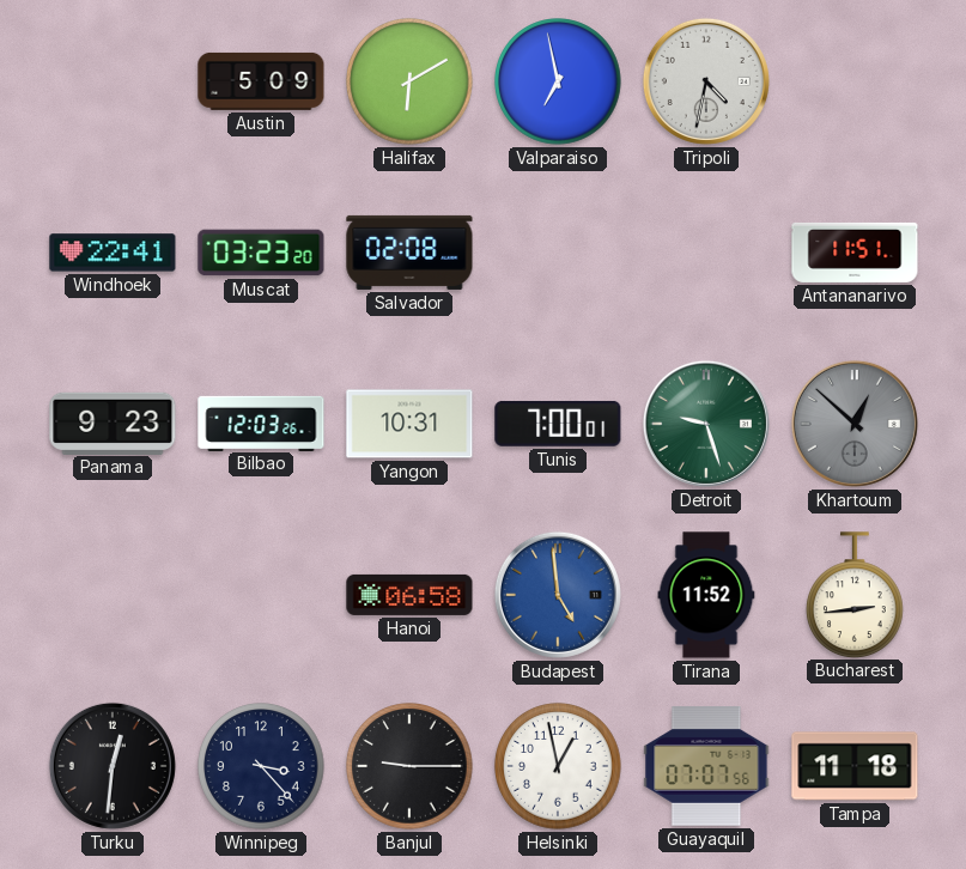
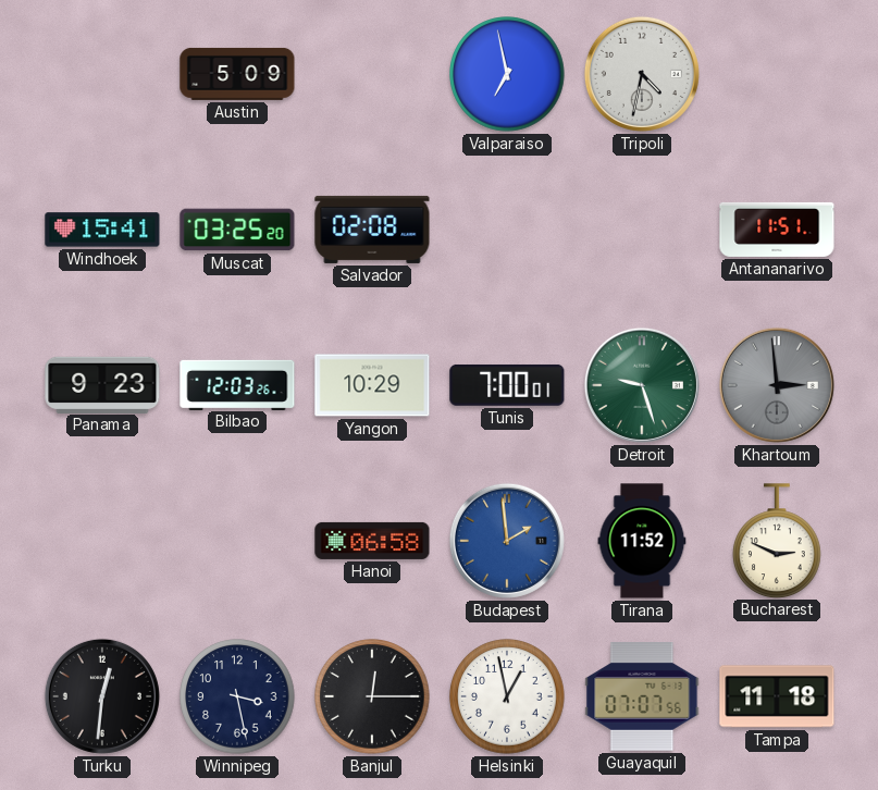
Halifax: 6:10 -> none
Windhoek: 22:41 -> 15:41
Muscat: 03:23 -> 03:25
Yangon: 10:31 -> 10:29
Khartoum: 12:52 -> 2:59
Budapest: 4:59 -> 1:59
Bucharest: 2:44 -> 2:49
Winnipeg: 3:23 -> 3:28
Banjul: 9:15 -> 12:15
